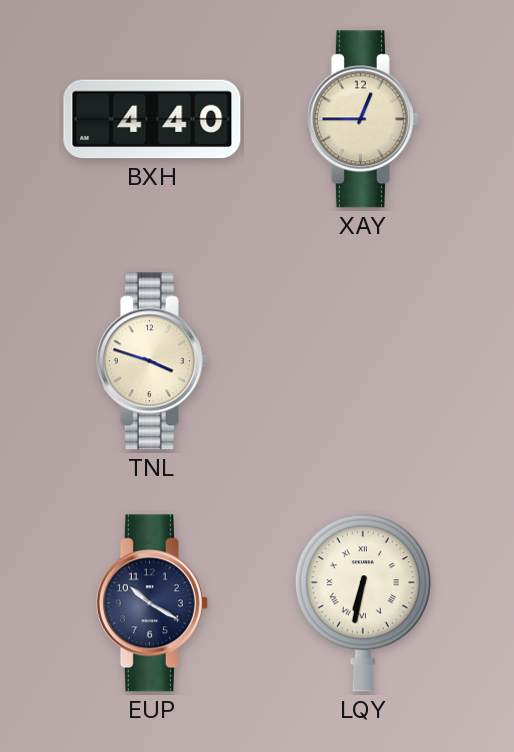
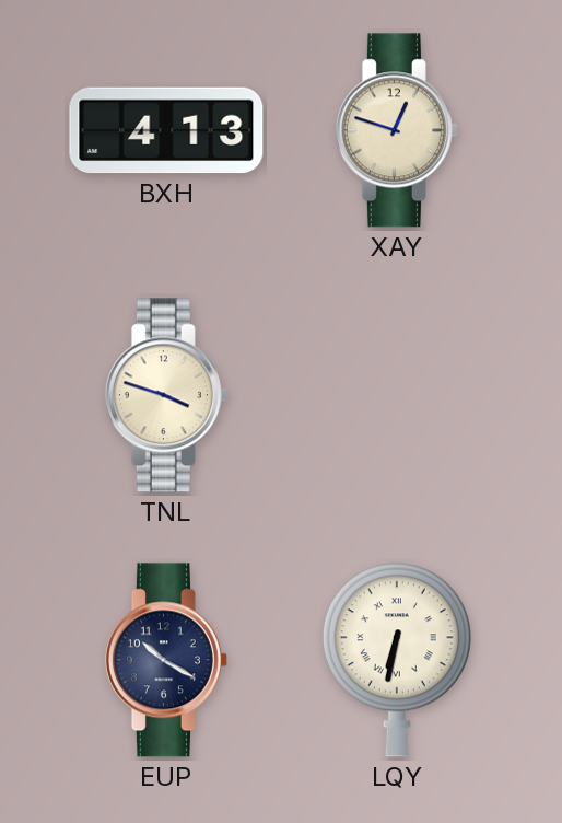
BXH: 4:40 -> 4:13
XAY: 12:45 -> 12:48
